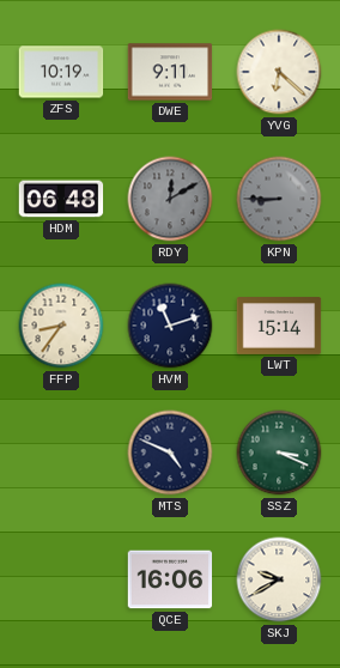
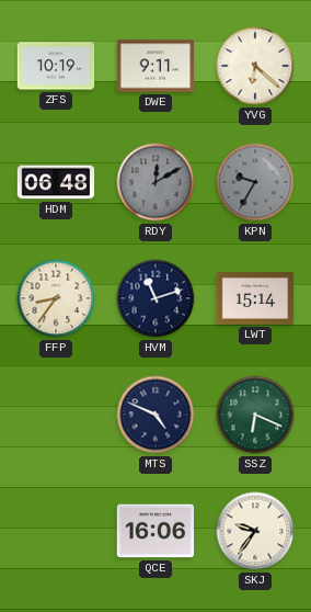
KPN: 8:45 -> 9:35
SSZ: 3:19 -> 6:19
SKJ: 9:40 -> 9:36
